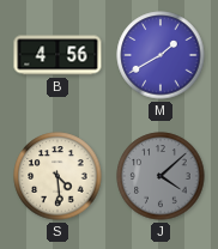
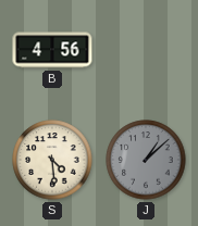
M: 1:40 -> none
J: 4:08 -> 1:08
